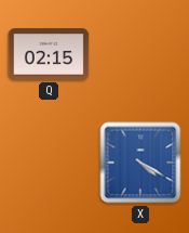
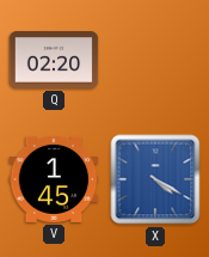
Q: 02:15 -> 02:20
V: none -> 1:45
